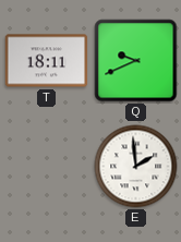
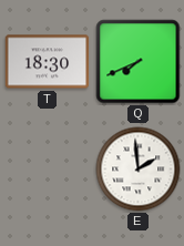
T: 18:11 -> 18:30
Q: 9:41 -> 7:41
